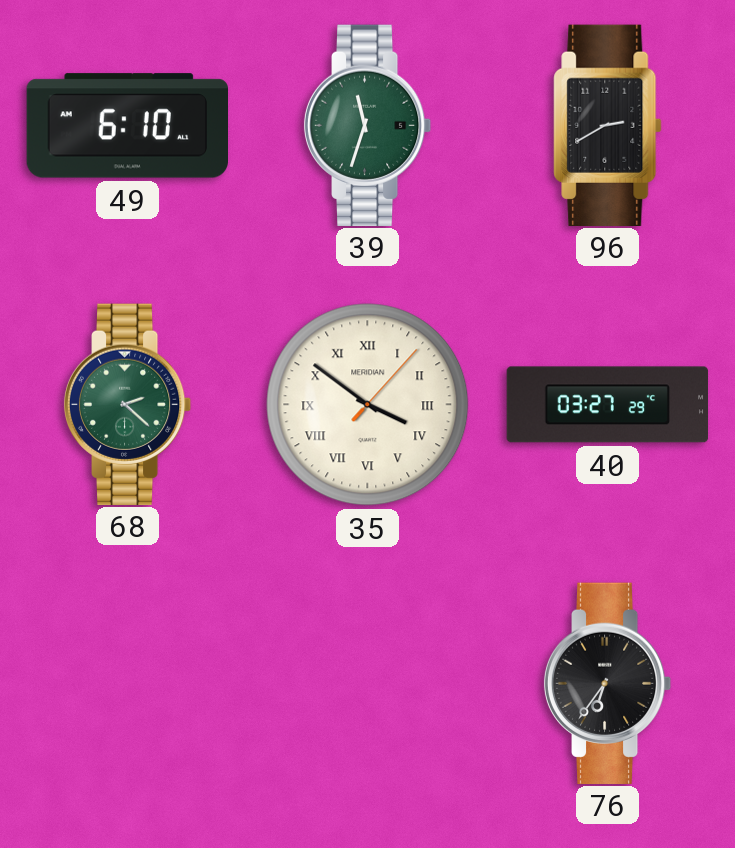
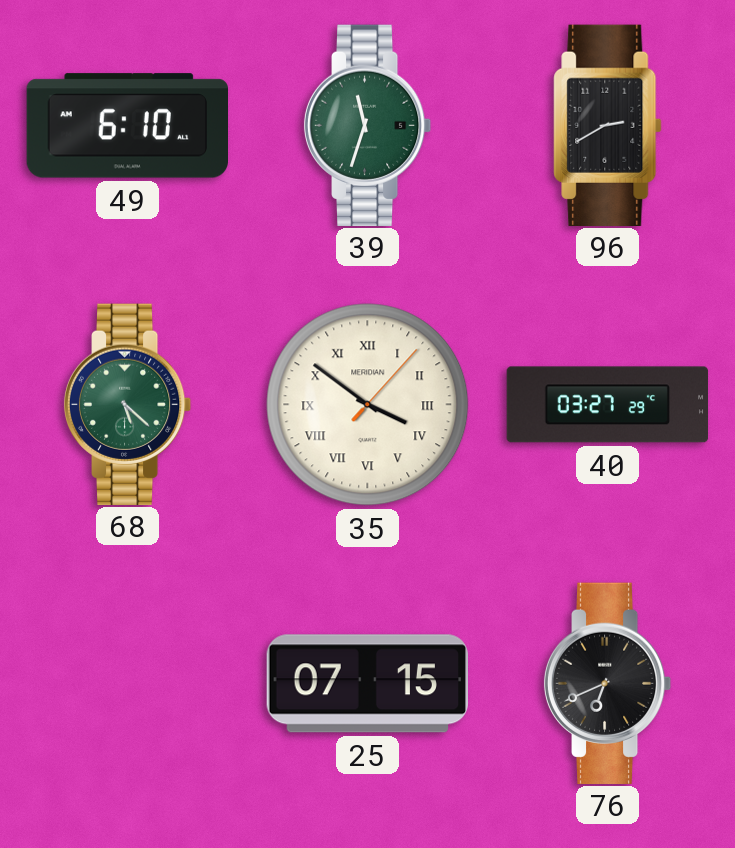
68: 2:22 -> 5:22
25: none -> 07:15
76: 6:36 -> 6:41
